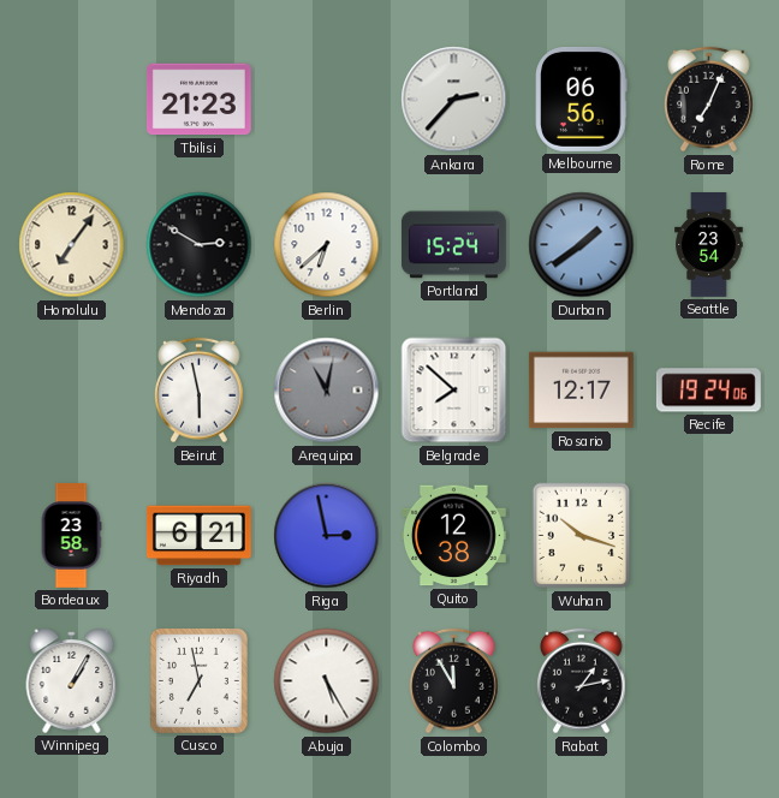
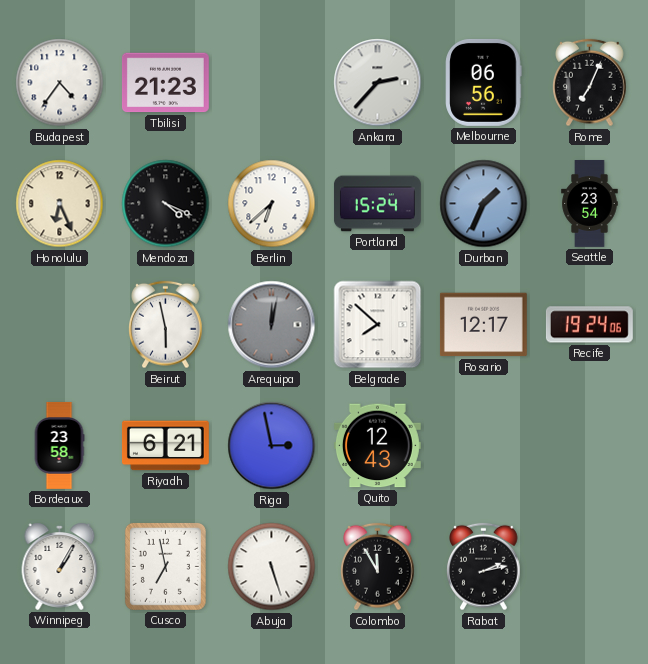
Budapest: none -> 4:36
Honolulu: 7:06 -> 6:26
Mendoza: 2:50 -> 4:19
Durban: 1:39 -> 1:34
Arequipa: 11:02 -> 12:02
Quito: 12:38 -> 12:43
Wuhan: 10:18 -> none
Abuja: 5:25 -> 5:27
Rabat: 1:13 -> 2:13
